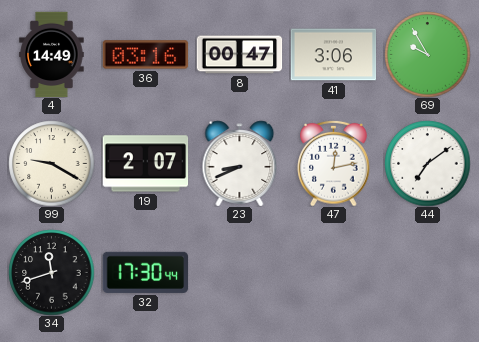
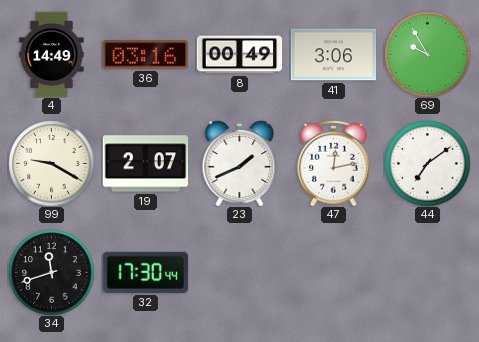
8: 00:47 -> 00:49
23: 8:41 -> 1:41
